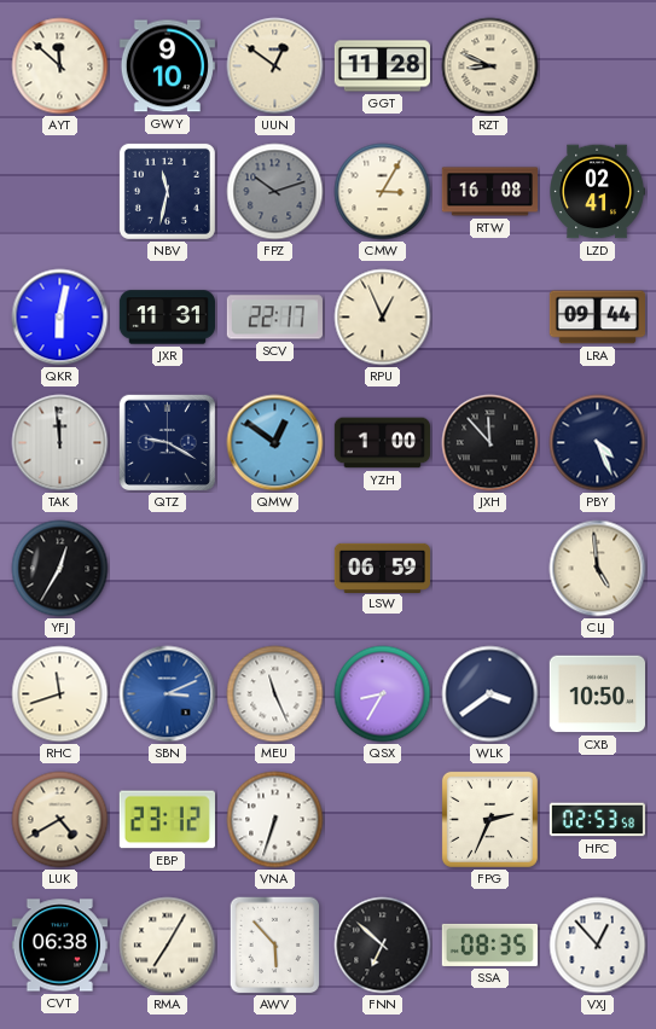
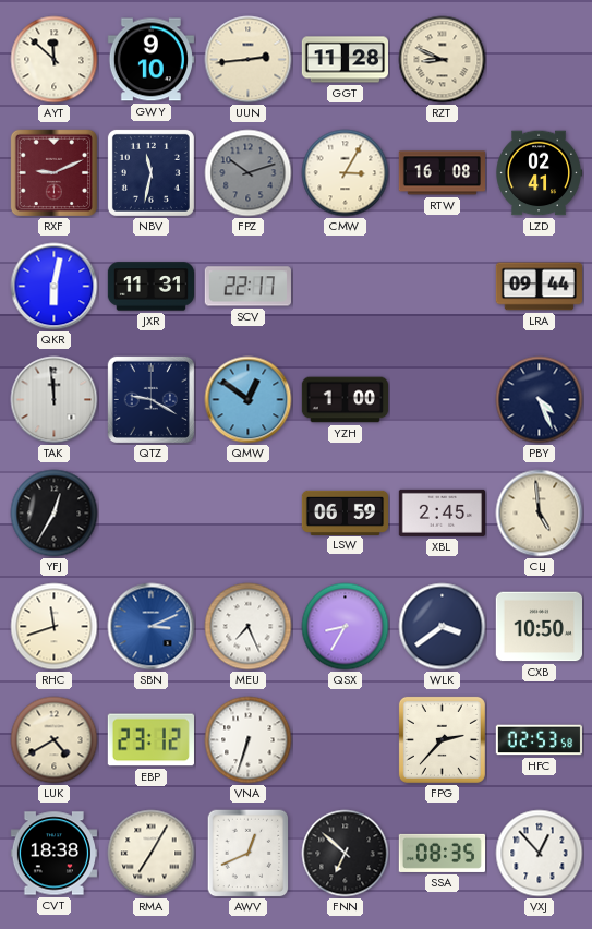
UUN: 12:51 -> 2:44
RXF: none -> 9:11
RPU: 12:56 -> none
JXH: 11:53 -> none
XBL: none -> 2:45
MEU: 11:26 -> 7:26
FPG: 2:34 -> 2:37
CVT: 06:38 -> 18:38
AWV: 5:53 -> 12:41
